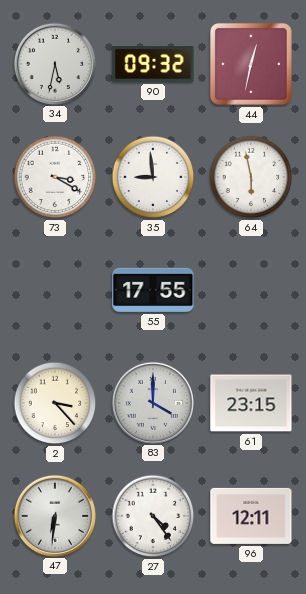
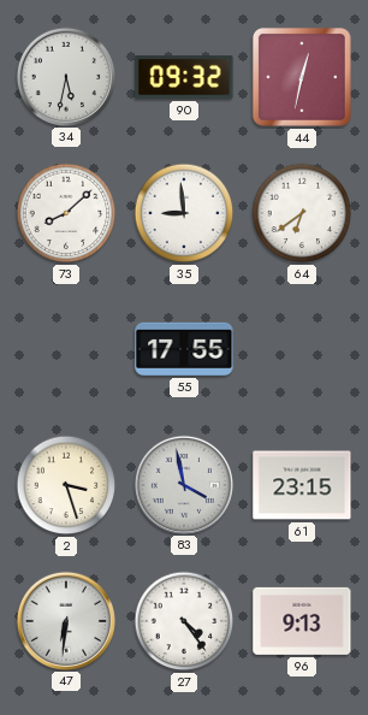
73: 3:20 -> 8:08
64: 5:58 -> 6:39
2: 3:23 -> 3:27
83: 4:00 -> 3:58
96: 12:11 -> 9:13
